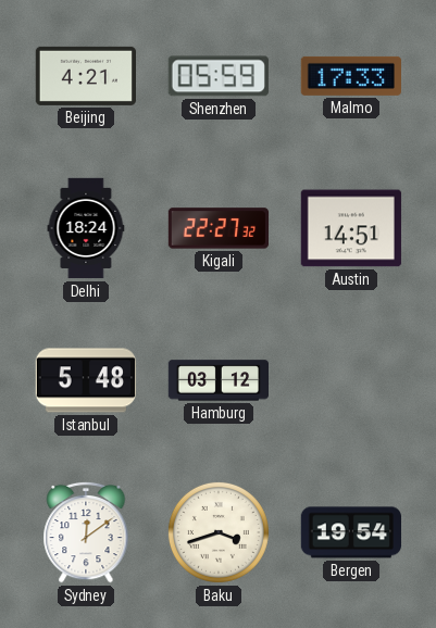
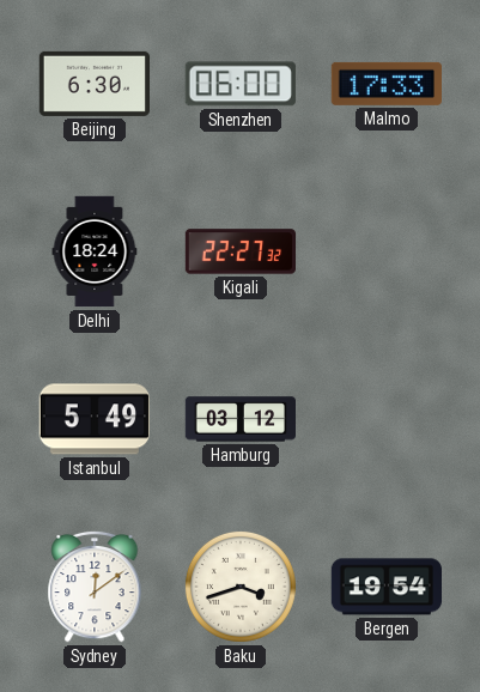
Beijing: 4:21 -> 6:30
Shenzhen: 05:59 -> 06:00
Austin: 14:51 -> none
Istanbul: 5:48 -> 5:49
